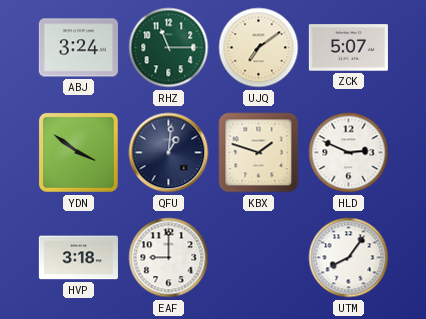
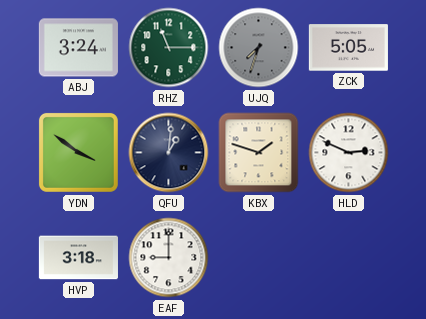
UJQ: 7:09 -> 7:33
UJQ dial: cream -> grey
ZCK: 5:07 -> 5:05
UTM: 8:06 -> none
